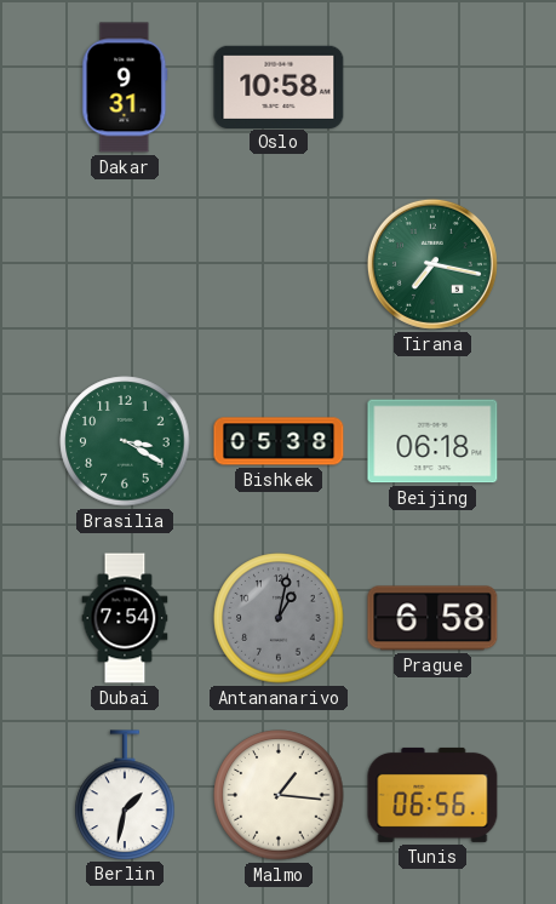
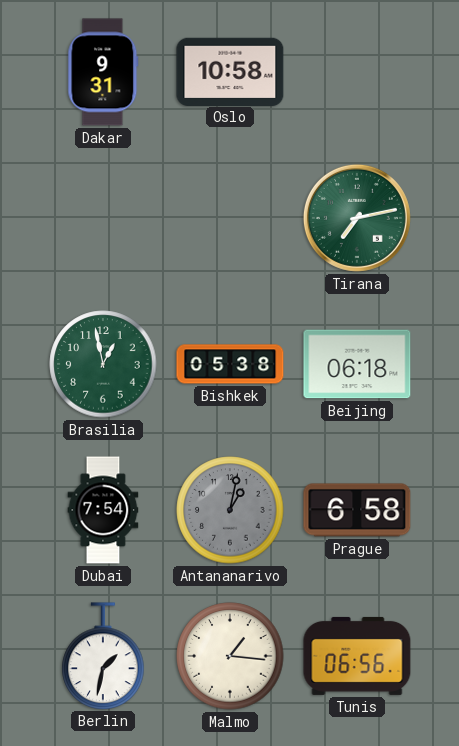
Tirana: 7:17 -> 7:13
Brasilia: 3:20 -> 12:58
